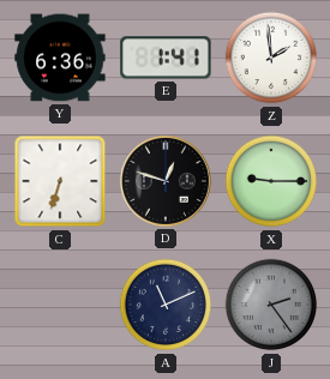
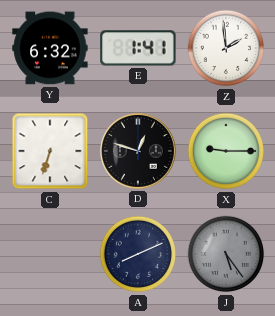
Y: 6:36 -> 6:32
A: 11:11 -> 8:11
J: 2:24 -> 5:24
